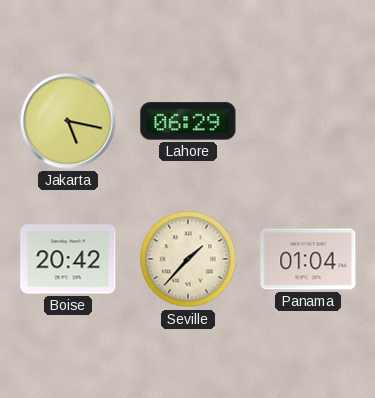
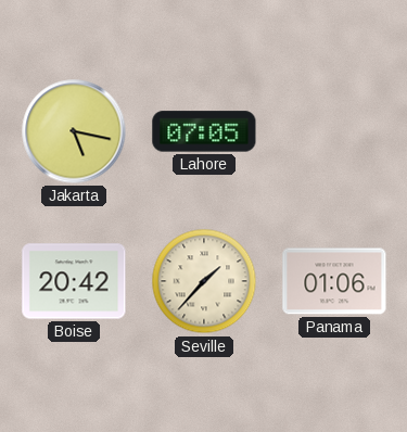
Lahore: 06:29 -> 07:05
Panama: 01:04 -> 01:06
